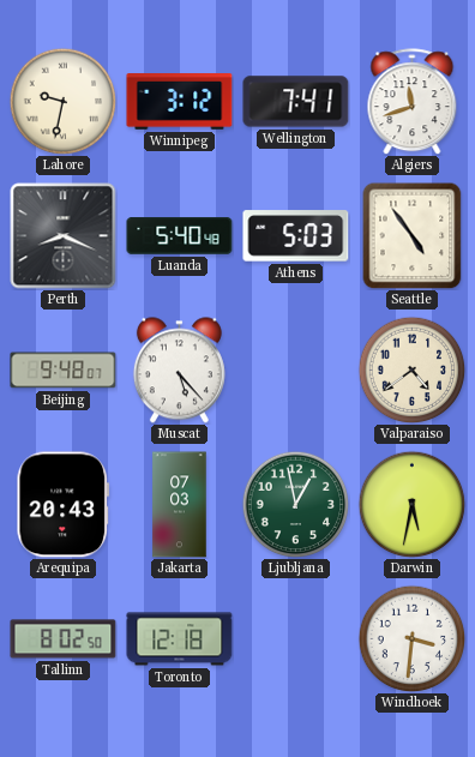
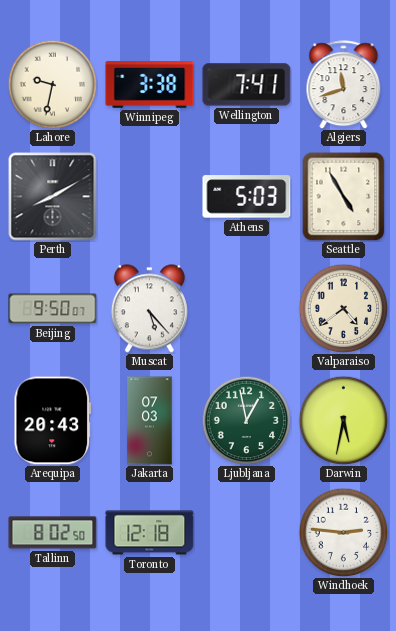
Winnipeg: 3:12 -> 3:38
Perth: 8:19 -> 8:10
Luanda: 5:40 -> none
Seattle: 4:54 -> 4:55
Beijing: 9:48 -> 9:50
Windhoek: 3:31 -> 2:46
